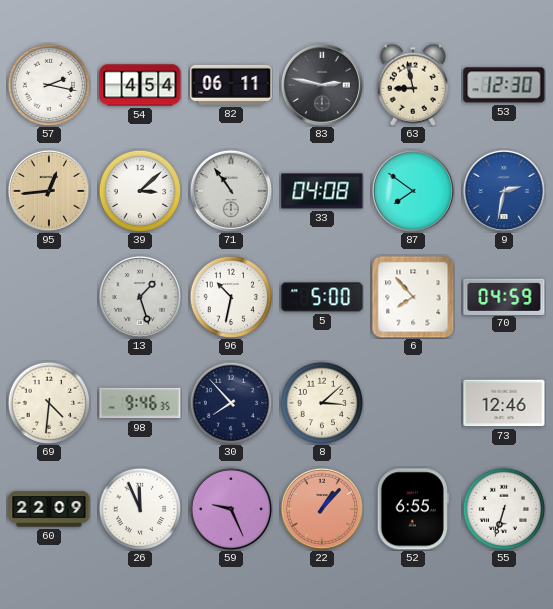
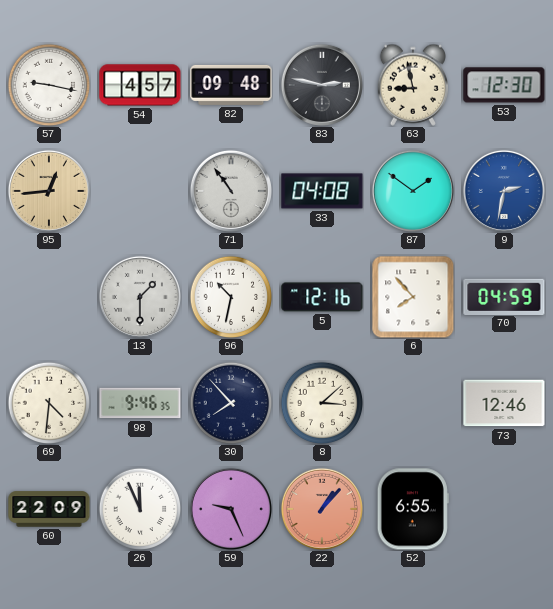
57: 2:17 -> 9:17
54: 4:54 -> 4:57
82: 06:11 -> 09:48
39: 3:08 -> none
87: 7:51 -> 1:51
13: 1:27 -> 1:30
5: 5:00 -> 12:16
55: 6:33 -> none
